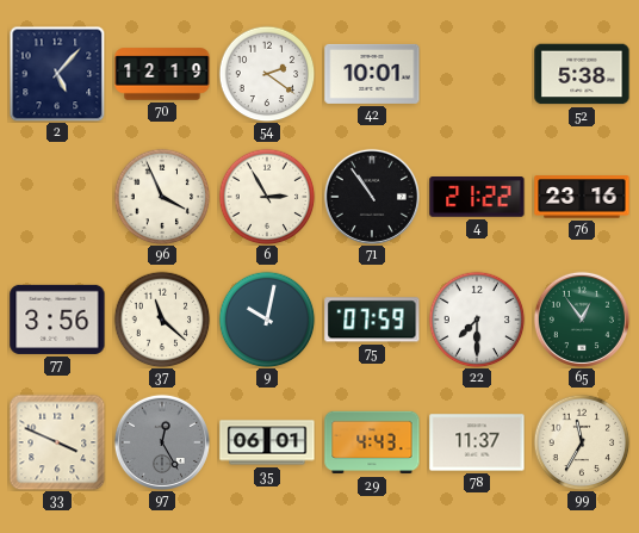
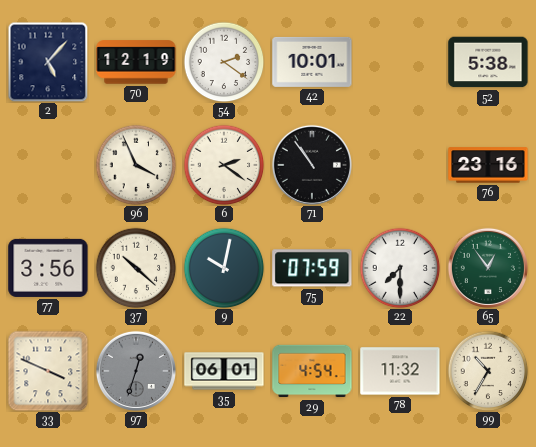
6: 2:55 -> 2:21
4: 21:22 -> none
37: 11:22 -> 10:22
97: 12:25 -> 12:33
29: 4:43 -> 4:54
78: 11:37 -> 11:32
99: 11:35 -> 10:35
